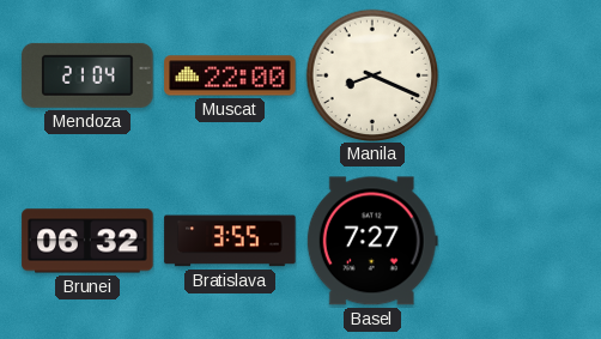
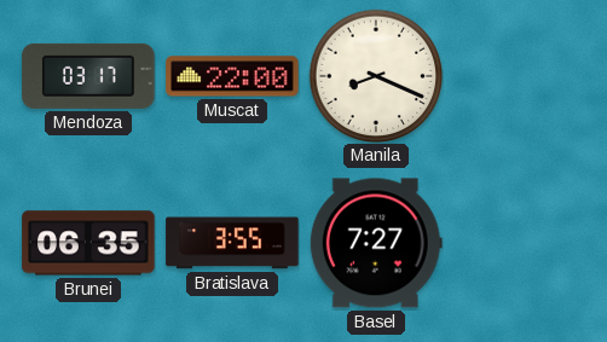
Mendoza: 21:04 -> 03:17
Brunei: 06:32 -> 06:35
